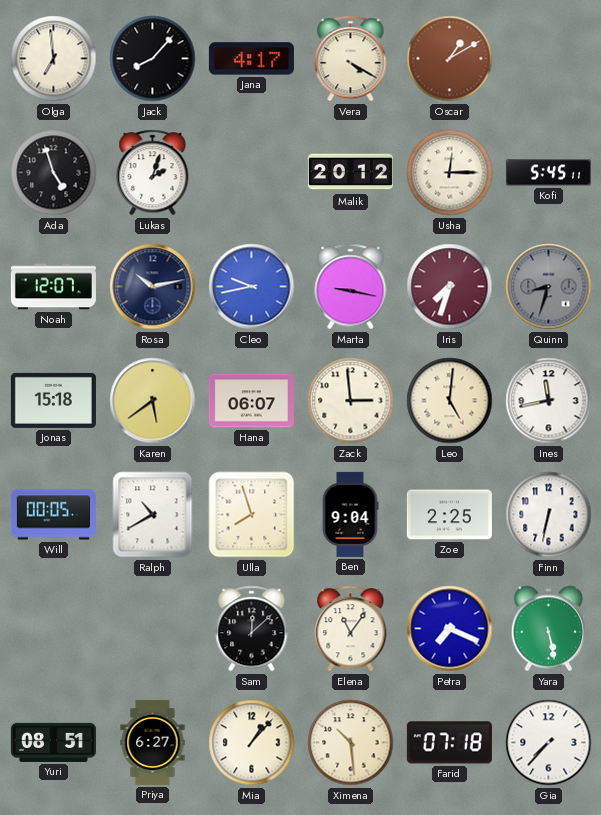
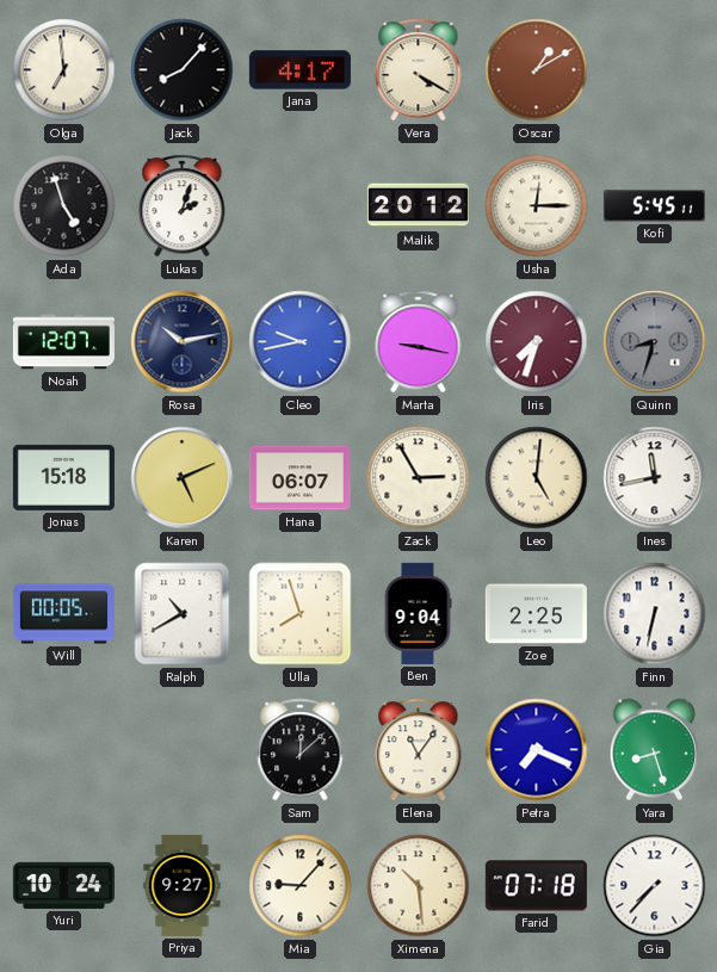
Karen: 5:39 -> 5:11
Zack: 2:59 -> 2:55
Yara: 5:28 -> 8:27
Yuri: 08:51 -> 10:24
Priya: 6:27 -> 9:27
Mia: 1:07 -> 9:07
